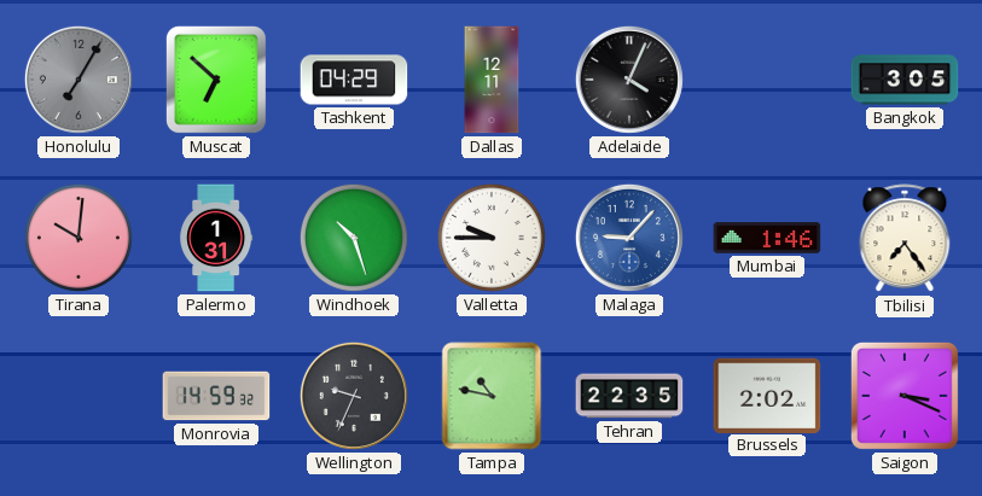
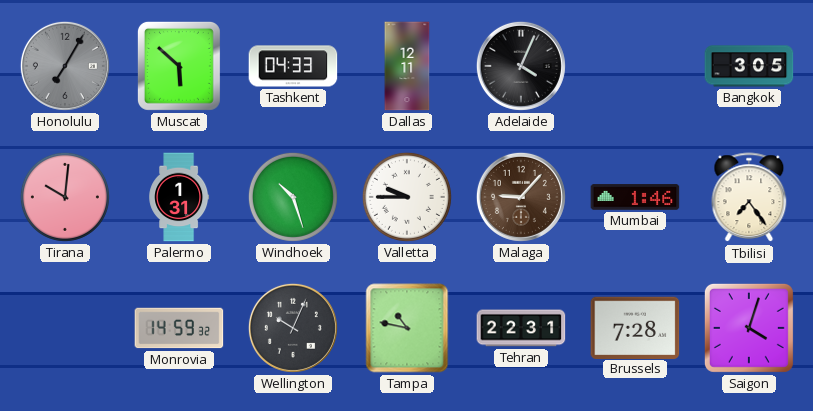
Muscat: 6:52 -> 5:52
Tashkent: 04:29 -> 04:33
Malaga dial: blue -> brown
Wellington: 9:34 -> 10:04
Tehran: 22:35 -> 22:31
Brussels: 2:02 -> 7:28
Saigon: 3:19 -> 4:03
